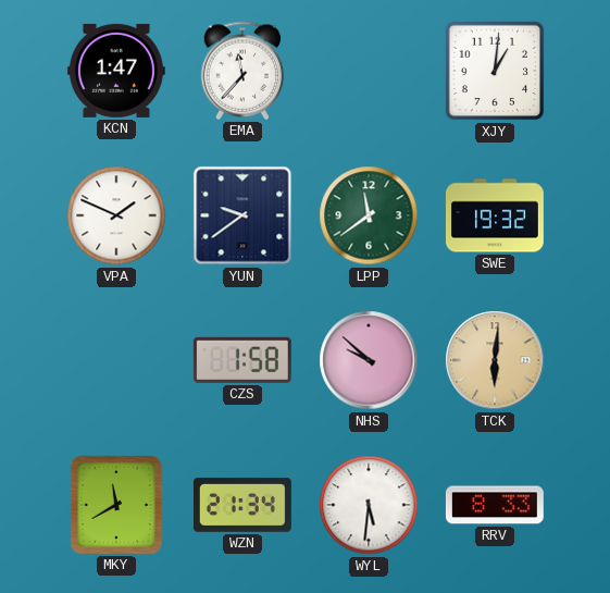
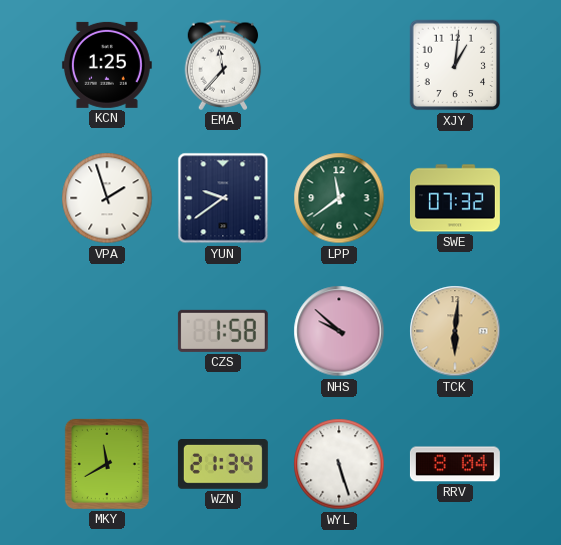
KCN: 1:47 -> 1:25
VPA: 1:49 -> 1:57
SWE: 19:32 -> 07:32
WYL: 5:31 -> 5:27
RRV: 8:33 -> 8:04
